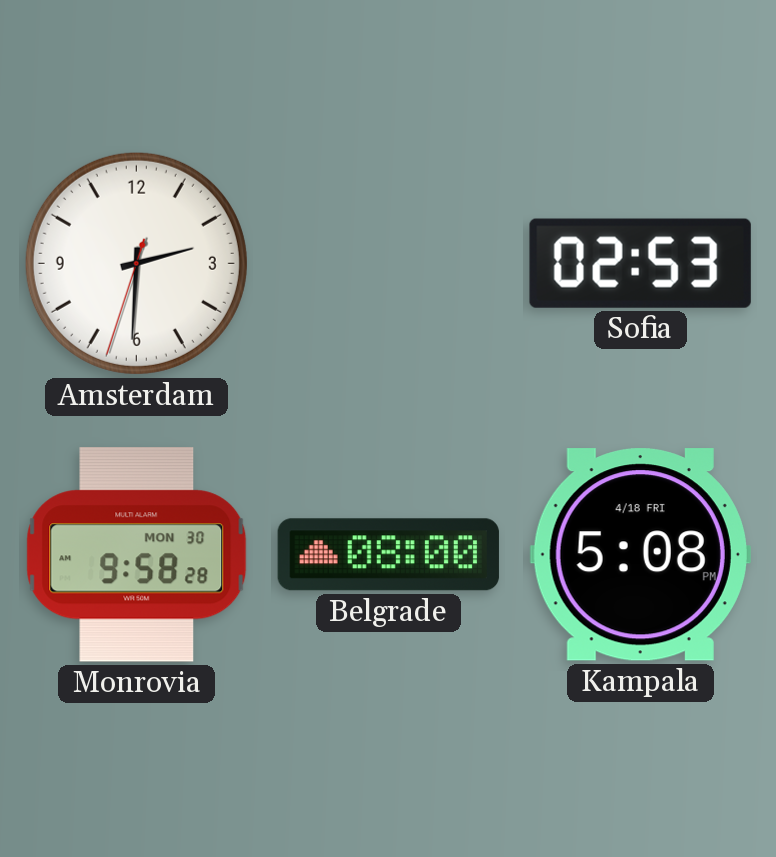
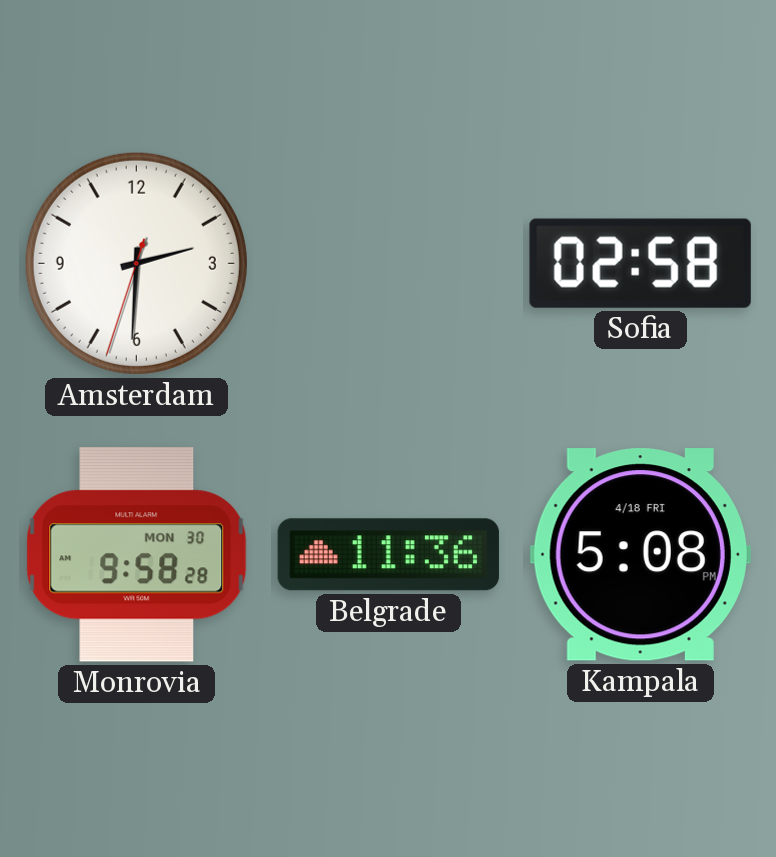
Sofia: 02:53 -> 02:58
Belgrade: 08:00 -> 11:36
